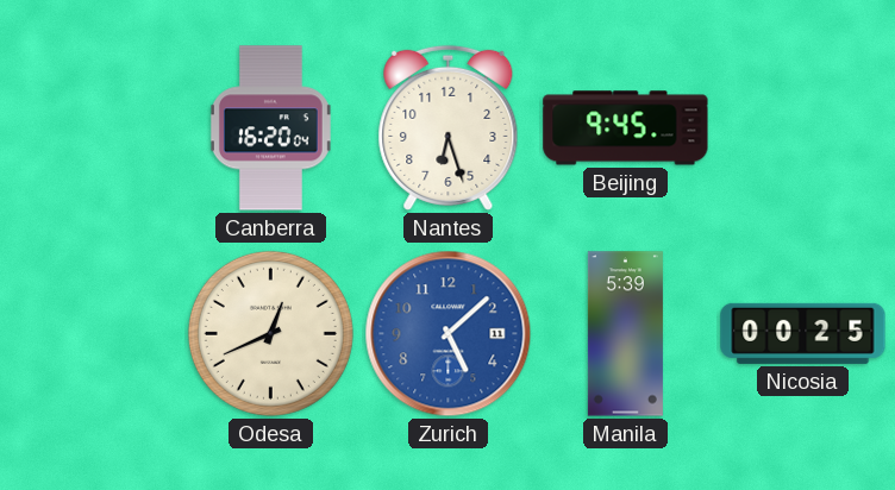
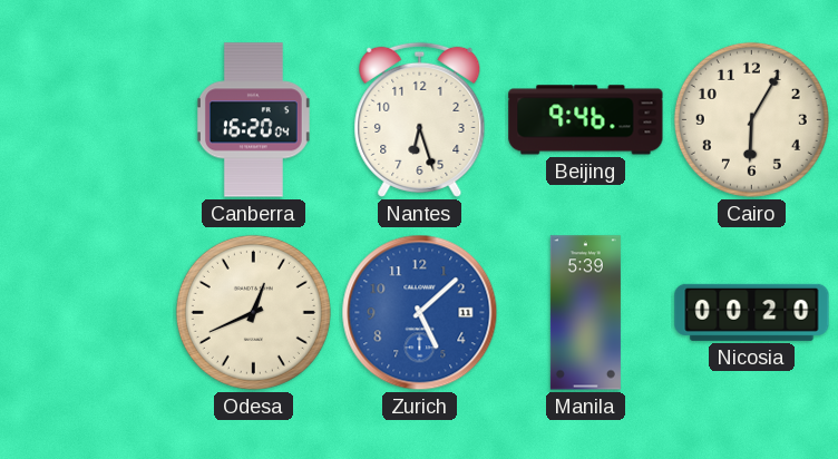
Beijing: 9:45 -> 9:46
Cairo: none -> 6:05
Nicosia: 00:25 -> 00:20
